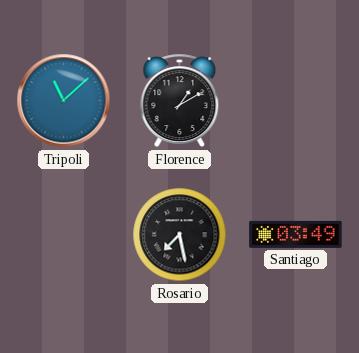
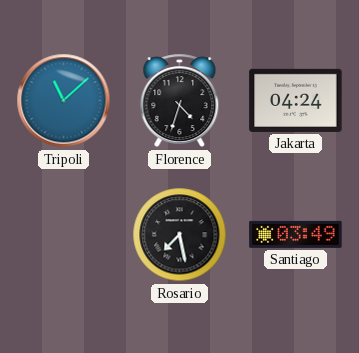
Florence: 1:10 -> 4:33
Jakarta: none -> 04:24
